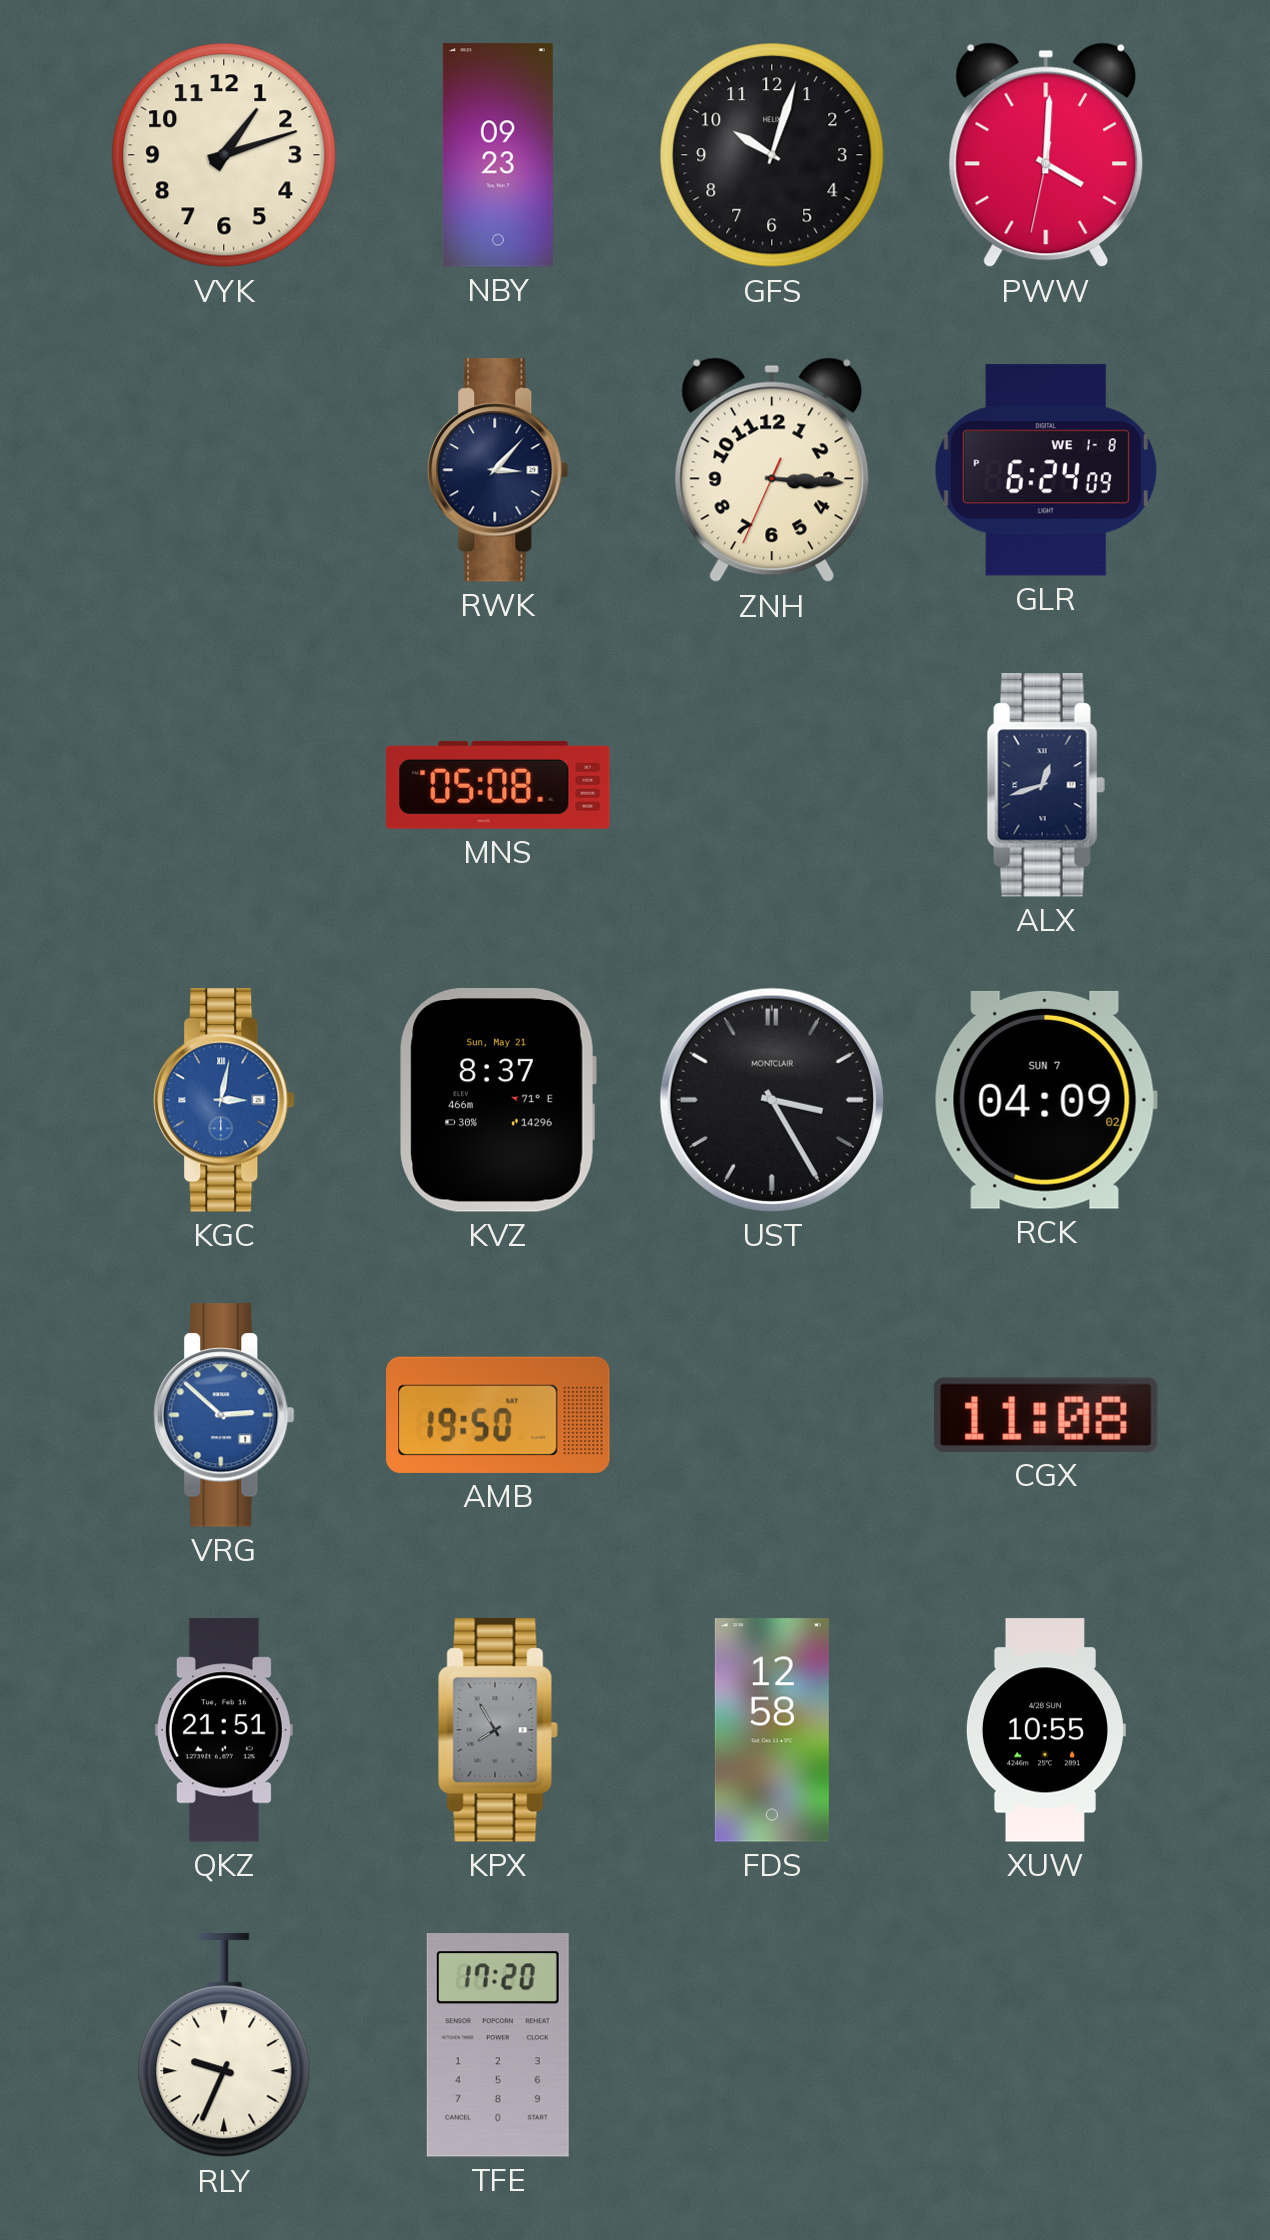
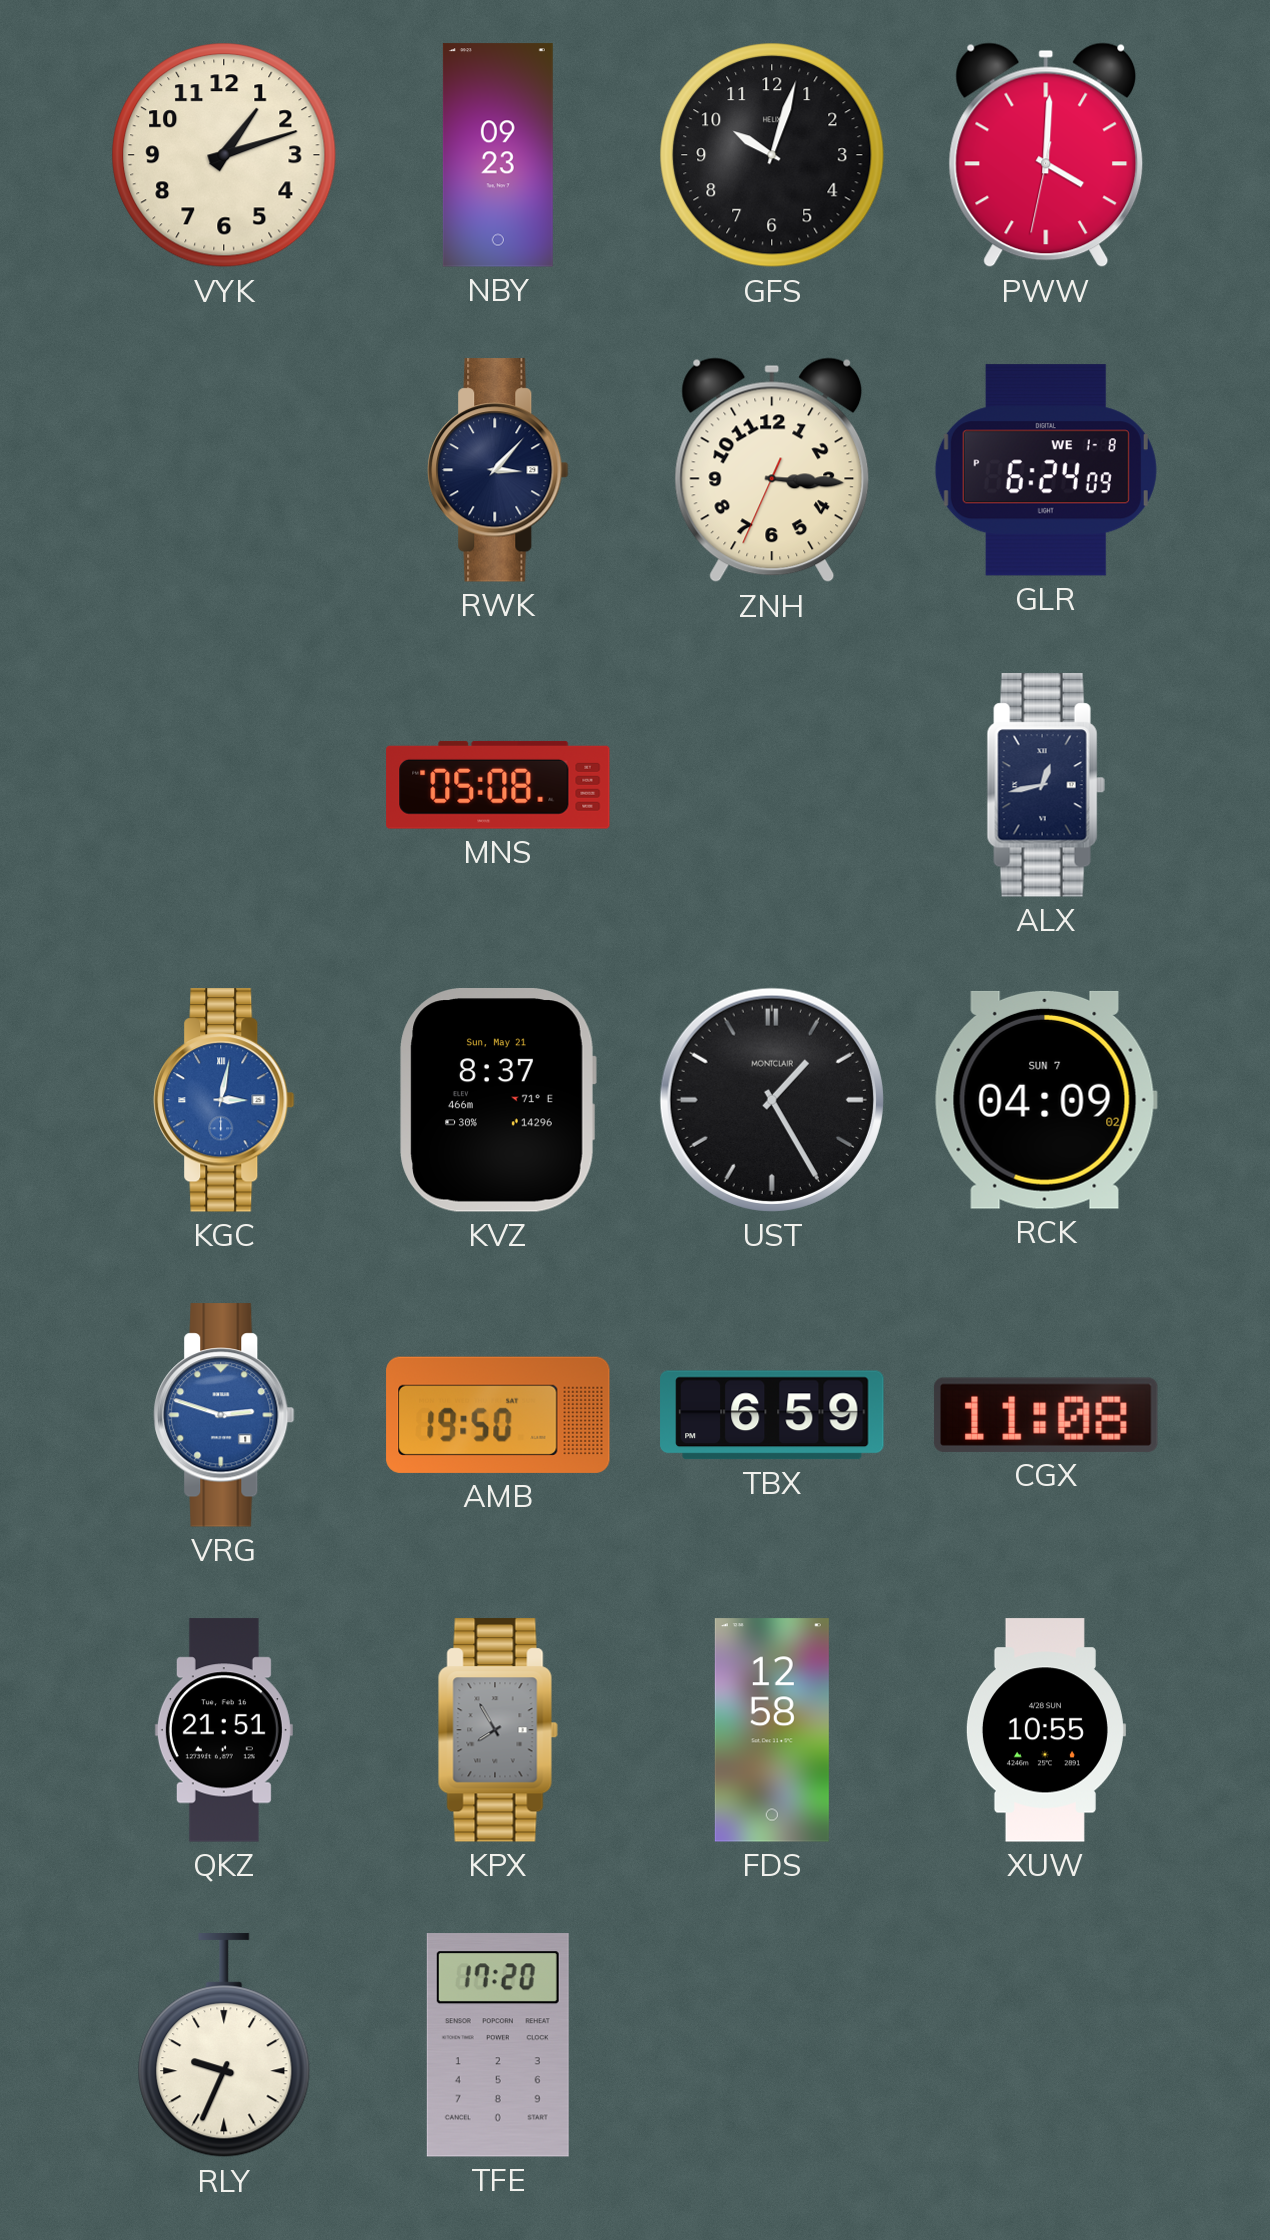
ALX: 12:42 -> 12:43
UST: 3:25 -> 1:25
VRG: 2:52 -> 2:48
TBX: none -> 6:59
